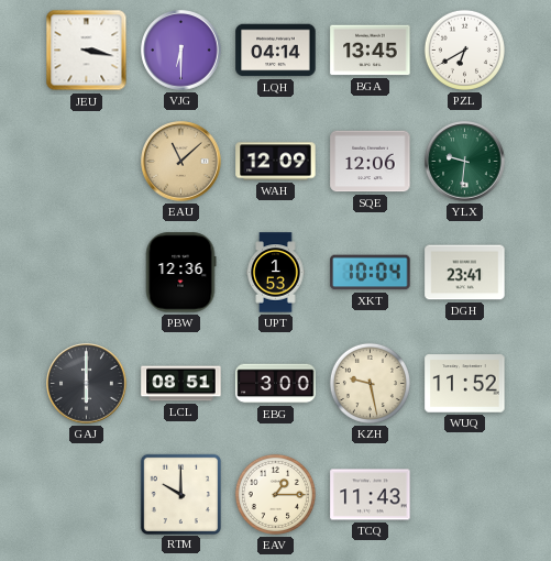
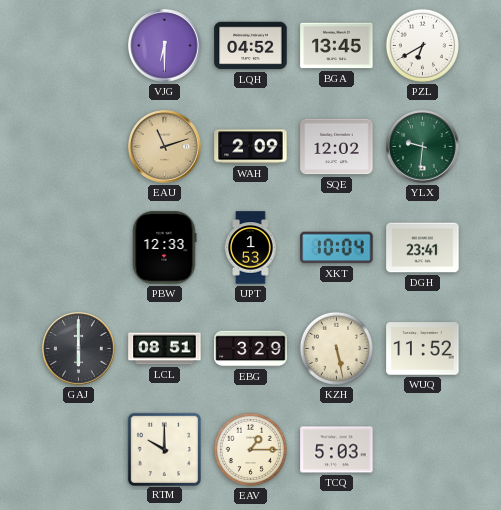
JEU: 3:17 -> none
LQH: 04:14 -> 04:52
EAU: 11:08 -> 11:12
WAH: 12:09 -> 2:09
SQE: 12:06 -> 12:02
PBW: 12:36 -> 12:33
EBG: 3:00 -> 3:29
KZH: 9:28 -> 5:28
TCQ: 11:43 -> 5:03
